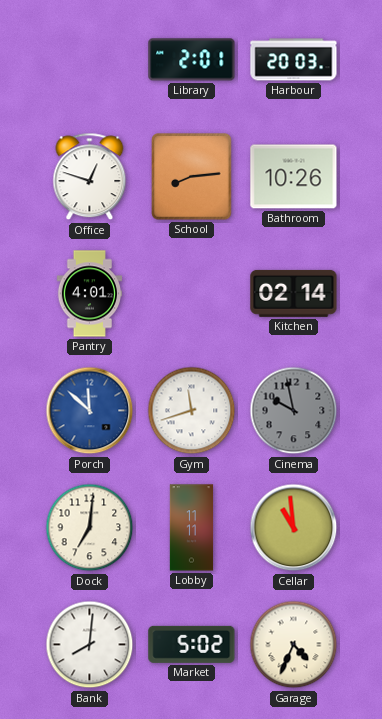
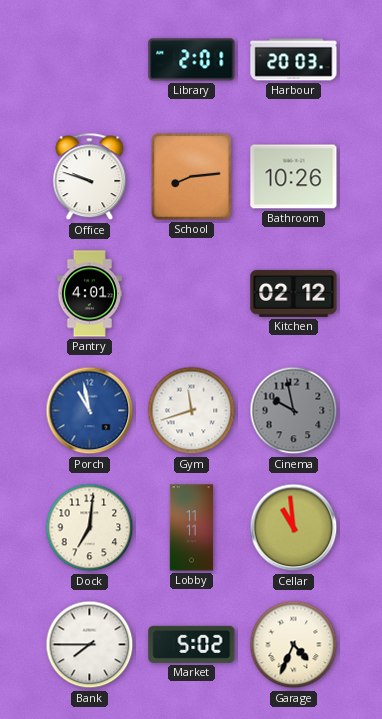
Office: 12:48 -> 9:48
Kitchen: 02:14 -> 02:12
Porch: 11:52 -> 10:58
Bank: 8:01 -> 7:45
